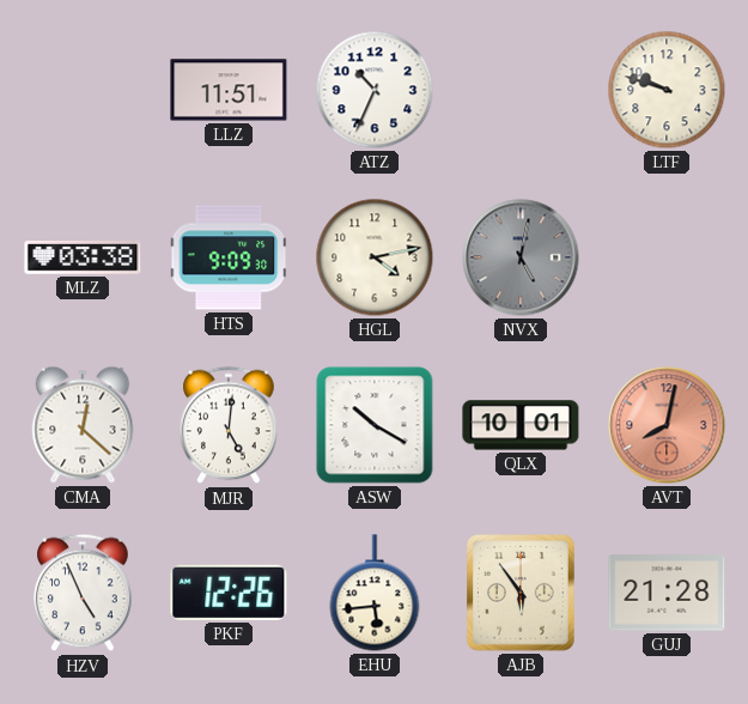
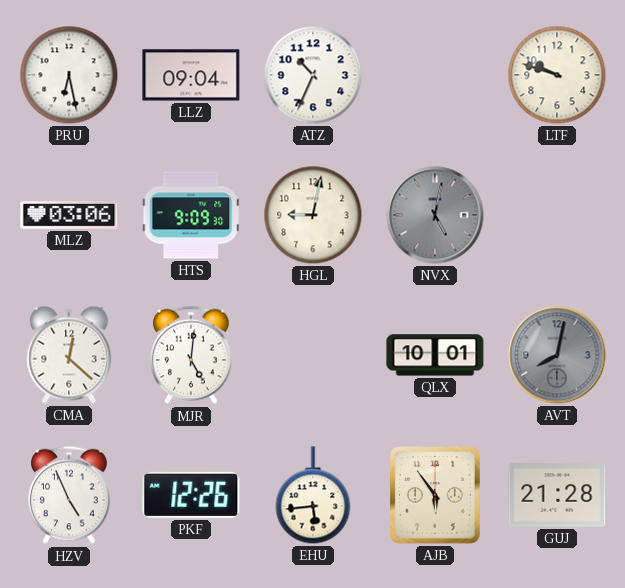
PRU: none -> 6:28
LLZ: 11:51 -> 09:04
MLZ: 03:38 -> 03:06
HGL: 4:13 -> 9:02
ASW: 10:20 -> none
AVT dial: salmon -> grey
